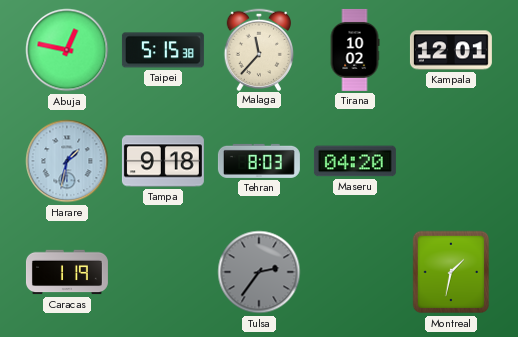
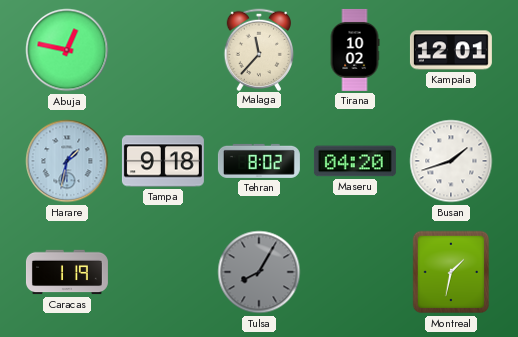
Taipei: 5:15 -> none
Tehran: 8:03 -> 8:02
Busan: none -> 1:42
Tulsa: 2:36 -> 8:05
